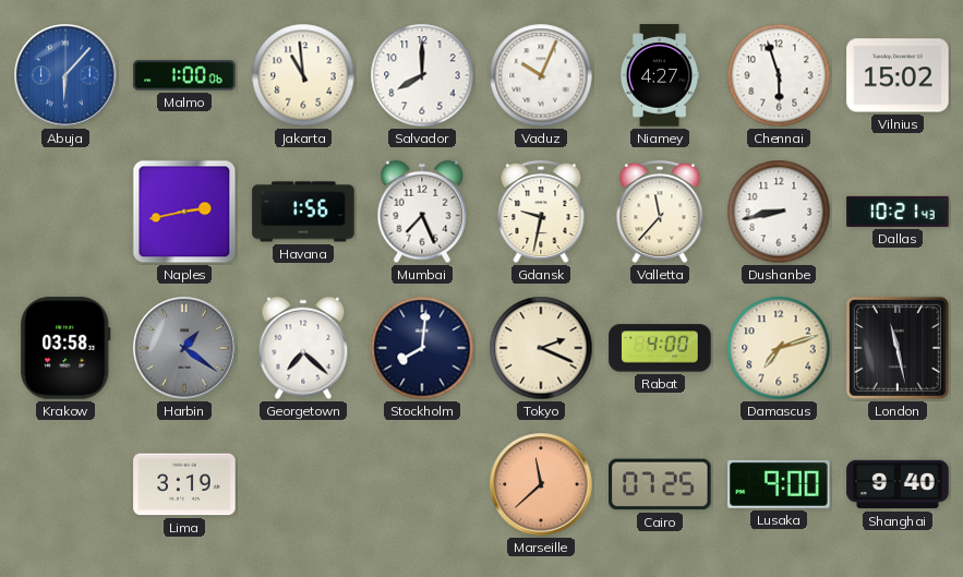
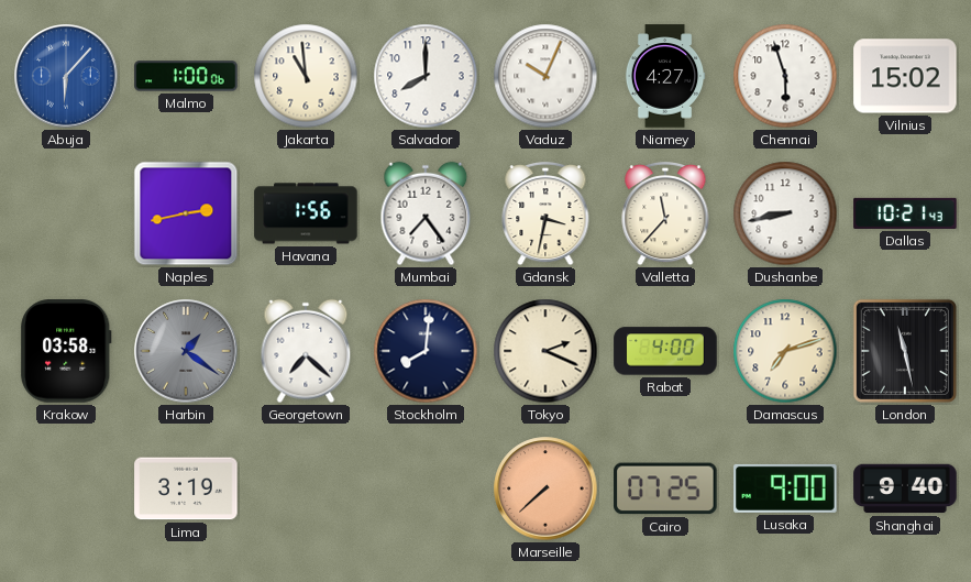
Mumbai: 7:26 -> 7:24
Gdansk: 9:32 -> 3:32
Marseille: 11:38 -> 7:38
